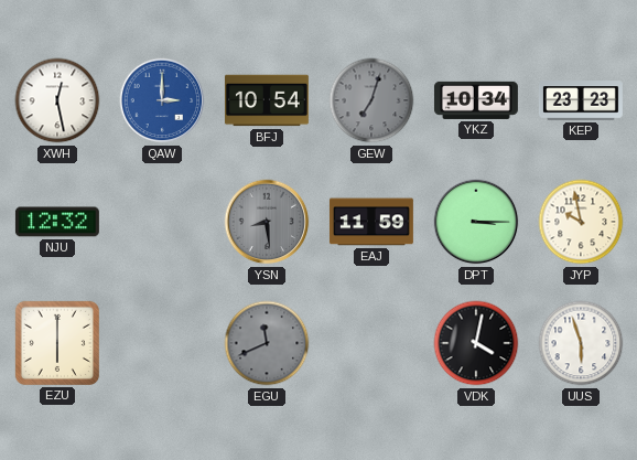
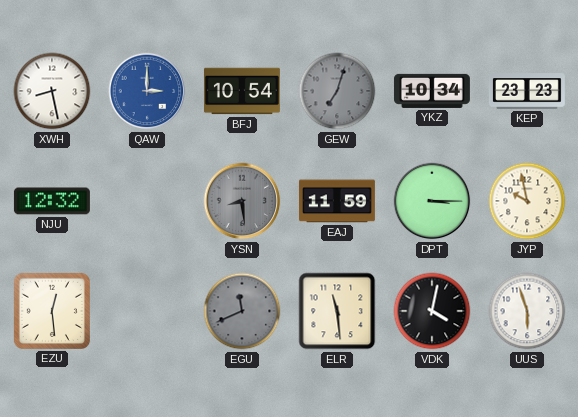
XWH: 12:28 -> 8:28
EZU: 6:00 -> 12:29
ELR: none -> 11:29
